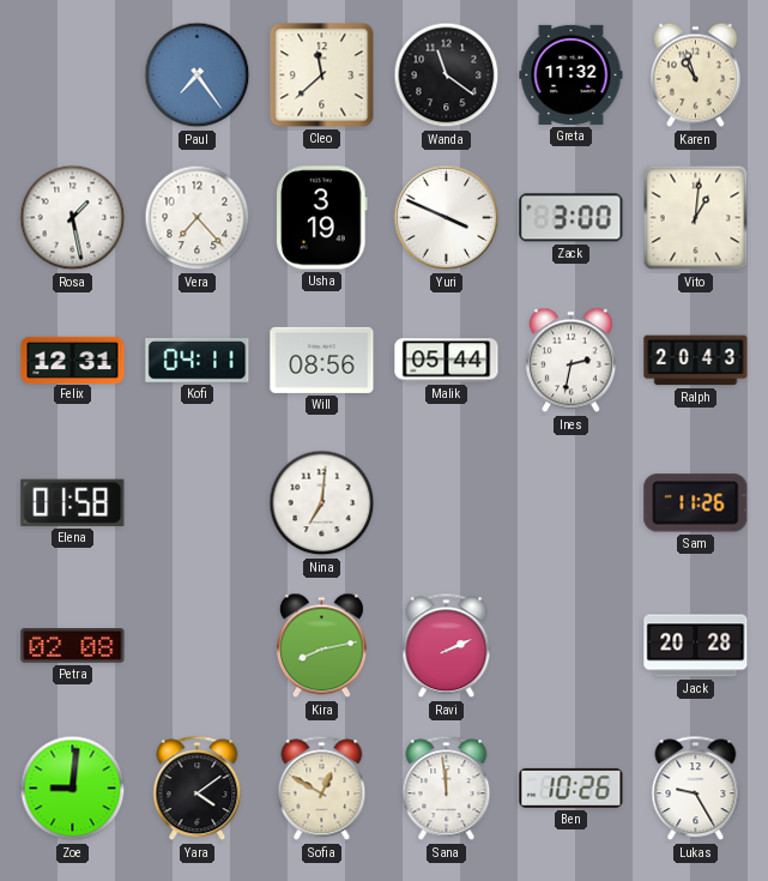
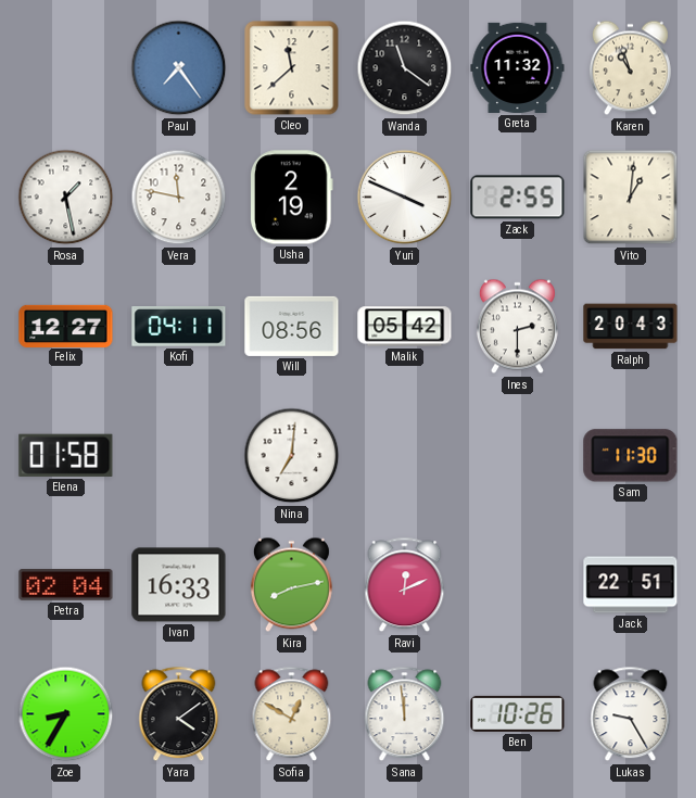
Vera: 7:23 -> 11:47
Usha: 3:19 -> 2:19
Zack: 3:00 -> 2:55
Felix: 12:31 -> 12:27
Malik: 05:44 -> 05:42
Ines: 2:32 -> 2:30
Sam: 11:26 -> 11:30
Petra: 02:08 -> 02:04
Ivan: none -> 16:33
Ravi: 2:11 -> 12:11
Jack: 20:28 -> 22:51
Zoe: 9:01 -> 8:35
